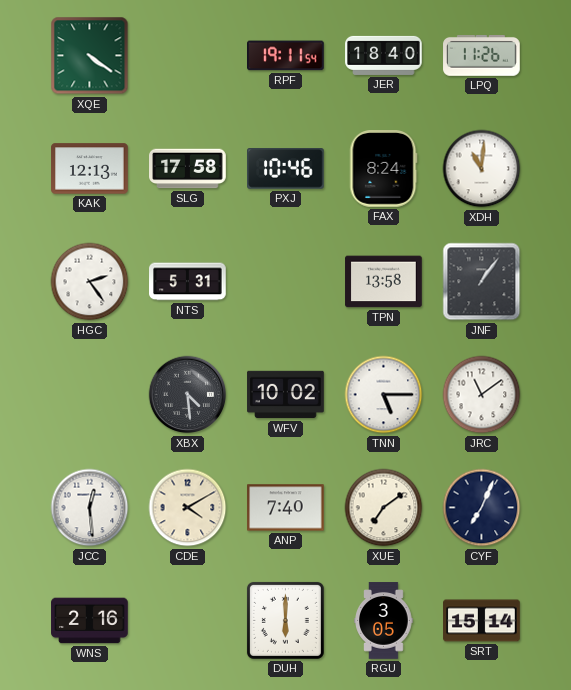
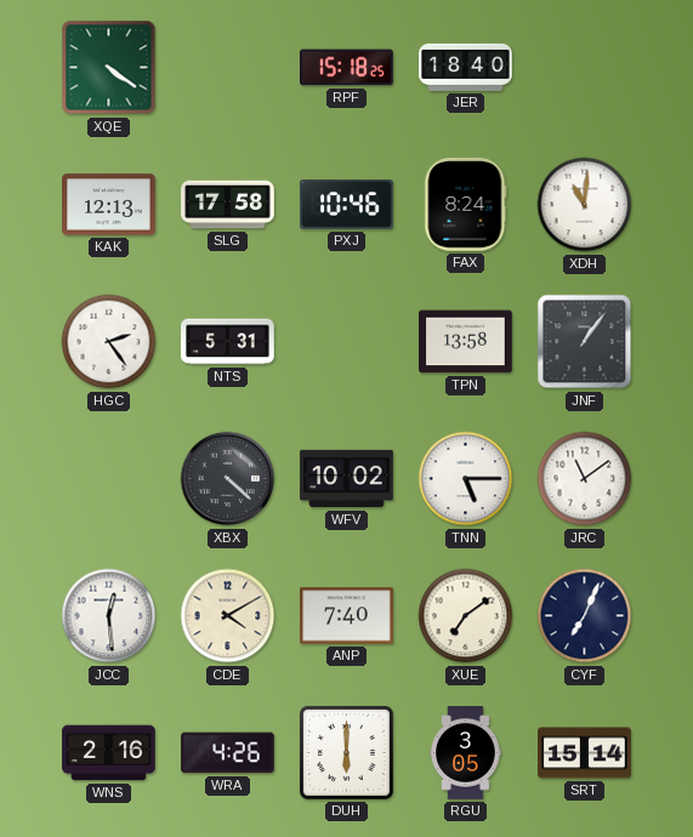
RPF: 19:11 -> 15:18
LPQ: 11:26 -> none
XBX: 4:29 -> 4:22
WRA: none -> 4:26
